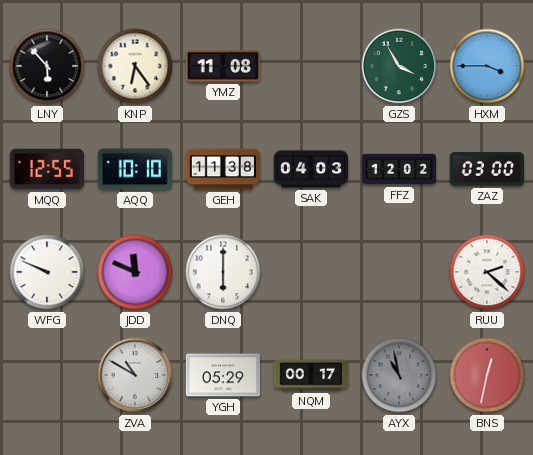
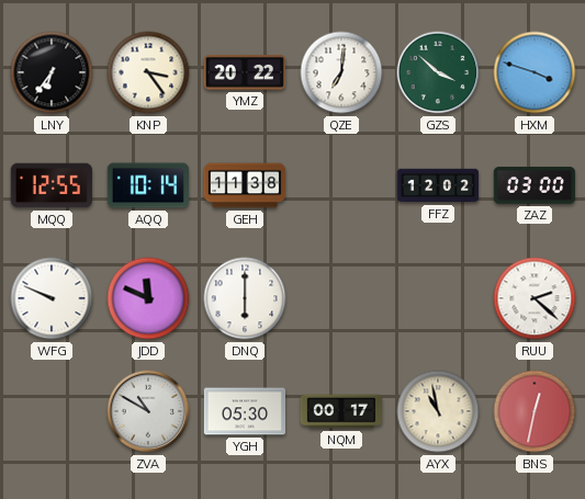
LNY: 5:53 -> 6:36
KNP: 6:24 -> 3:24
YMZ: 11:08 -> 20:22
QZE: none -> 7:01
GZS: 3:55 -> 3:52
HXM: 3:45 -> 3:48
AQQ: 10:10 -> 10:14
SAK: 04:03 -> none
YGH: 05:29 -> 05:30
AYX dial: grey -> cream
